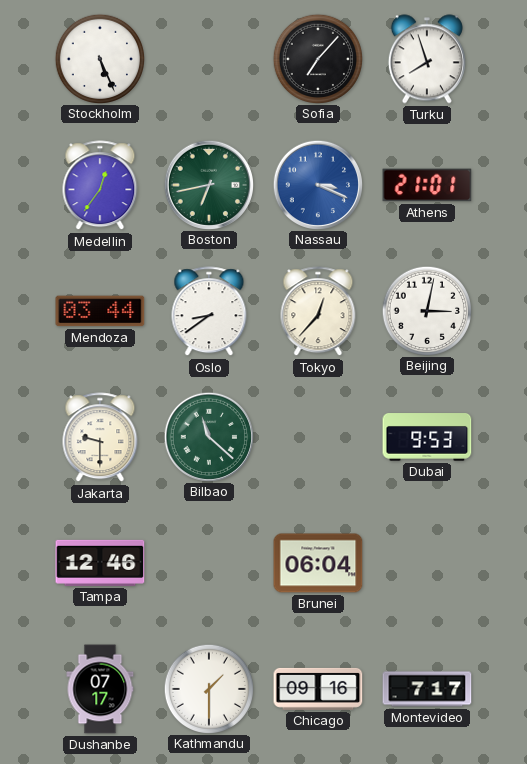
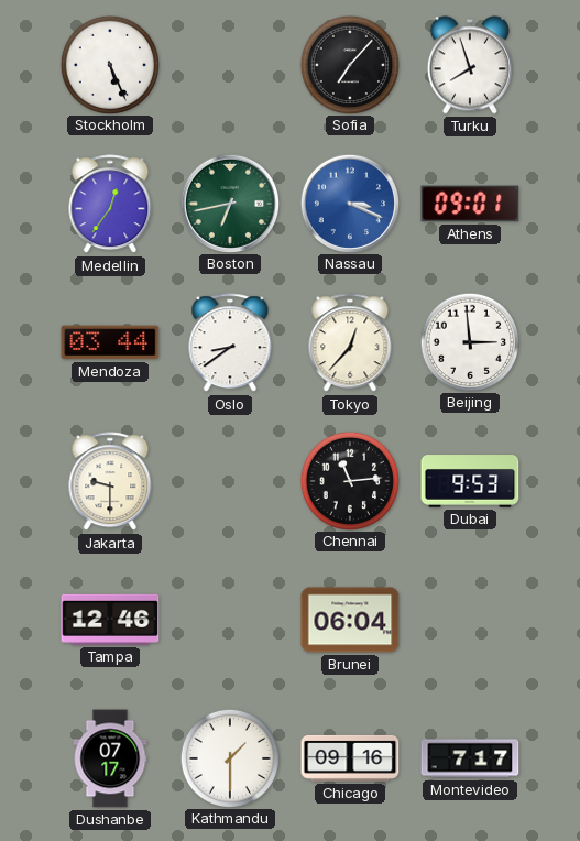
Athens: 21:01 -> 09:01
Beijing: 3:02 -> 2:59
Bilbao: 11:22 -> none
Chennai: none -> 11:14
